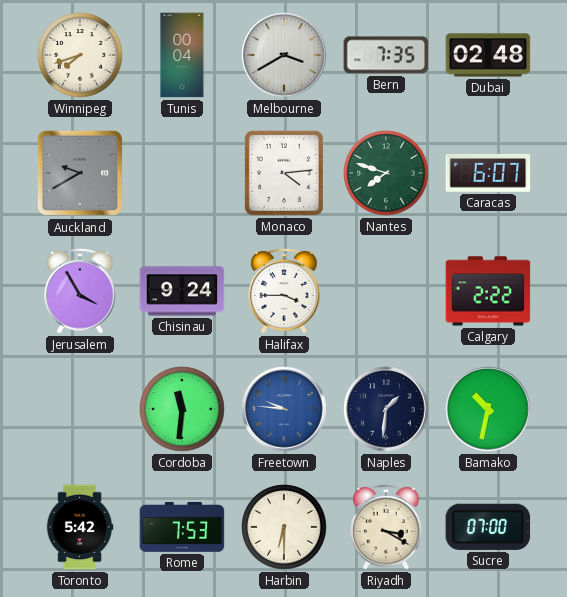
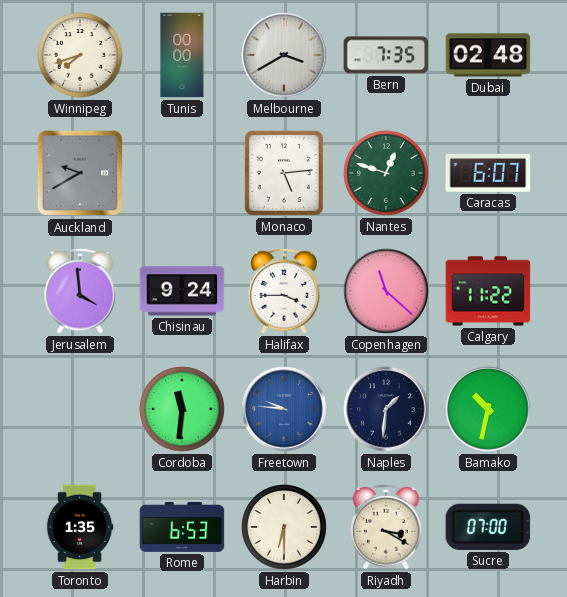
Tunis: 00:04 -> 00:00
Monaco: 4:14 -> 5:14
Nantes: 7:48 -> 12:48
Jerusalem: 3:55 -> 3:59
Copenhagen: none -> 11:22
Calgary: 2:22 -> 11:22
Toronto: 5:42 -> 1:35
Rome: 7:53 -> 6:53
